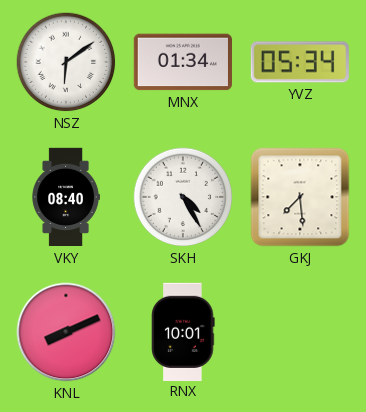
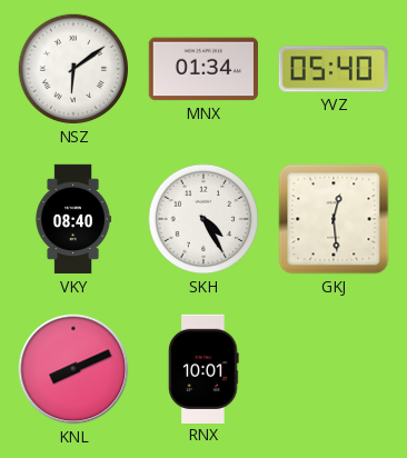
YVZ: 05:34 -> 05:40
GKJ: 7:29 -> 12:29
